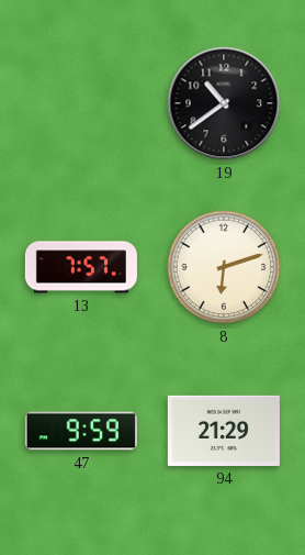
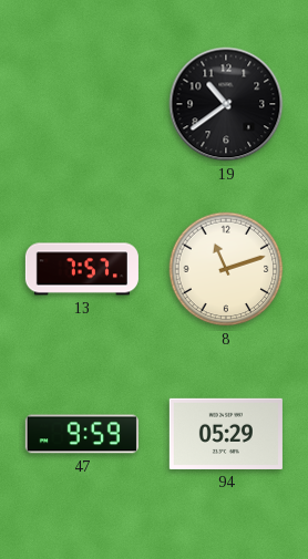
8: 6:12 -> 11:12
94: 21:29 -> 05:29
